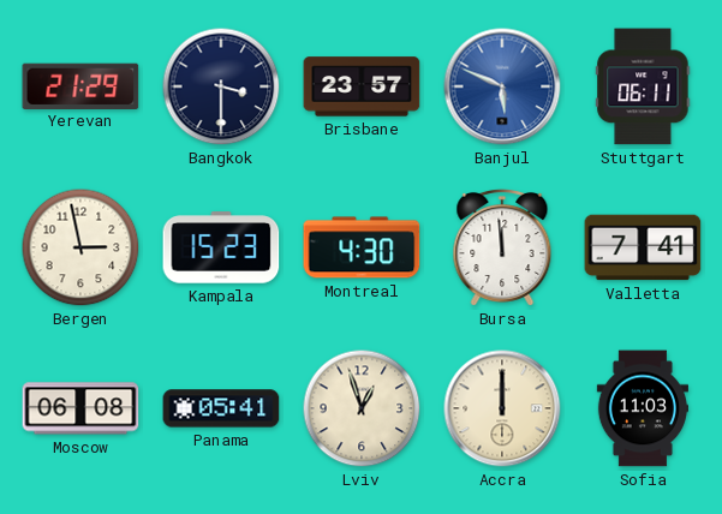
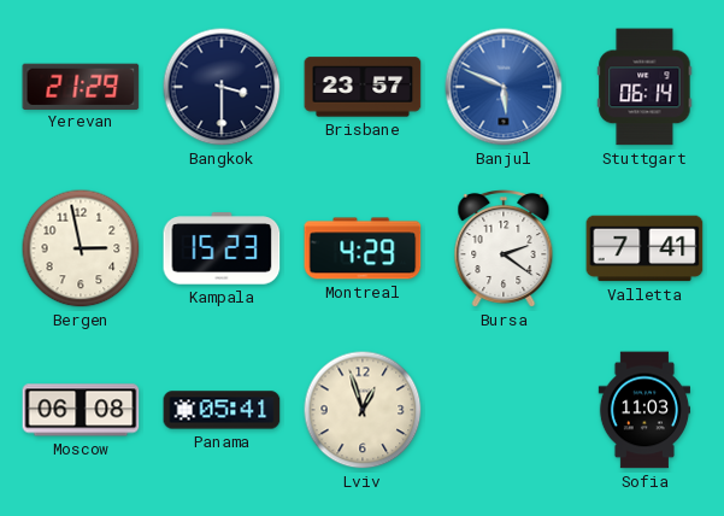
Stuttgart: 06:11 -> 06:14
Montreal: 4:30 -> 4:29
Bursa: 11:59 -> 2:21
Accra: 12:00 -> none
